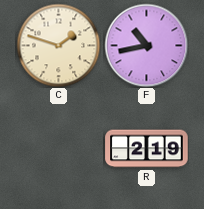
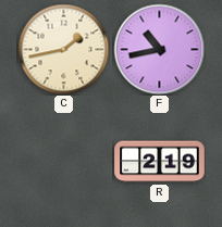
C: 1:48 -> 1:43
